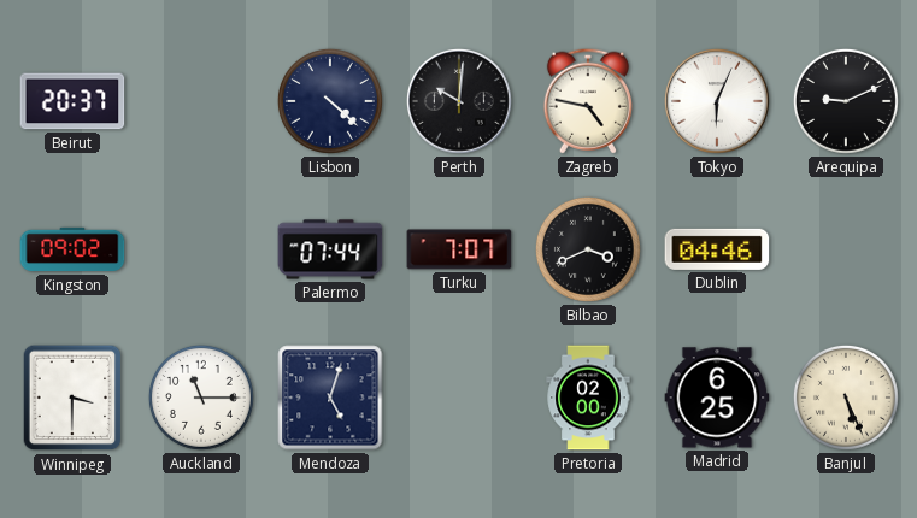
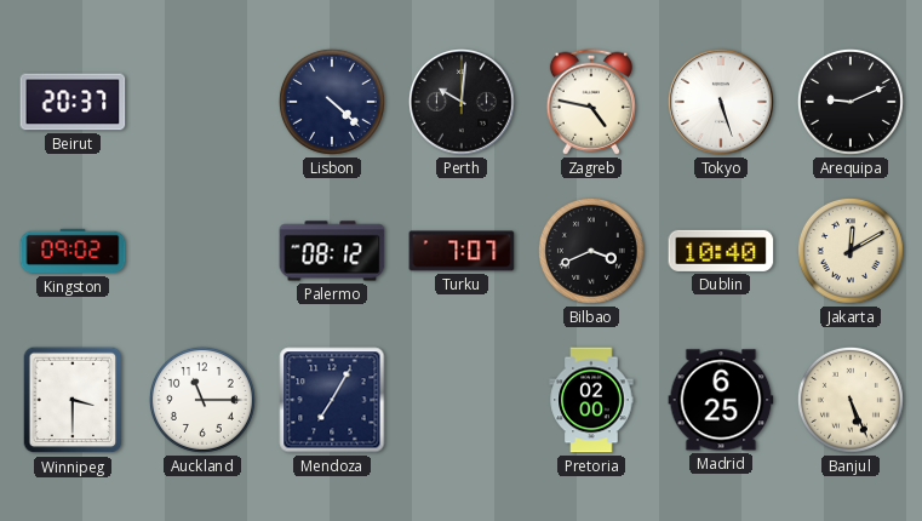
Tokyo: 6:04 -> 5:27
Palermo: 07:44 -> 08:12
Dublin: 04:46 -> 10:40
Jakarta: none -> 12:10
Mendoza: 5:03 -> 7:05
